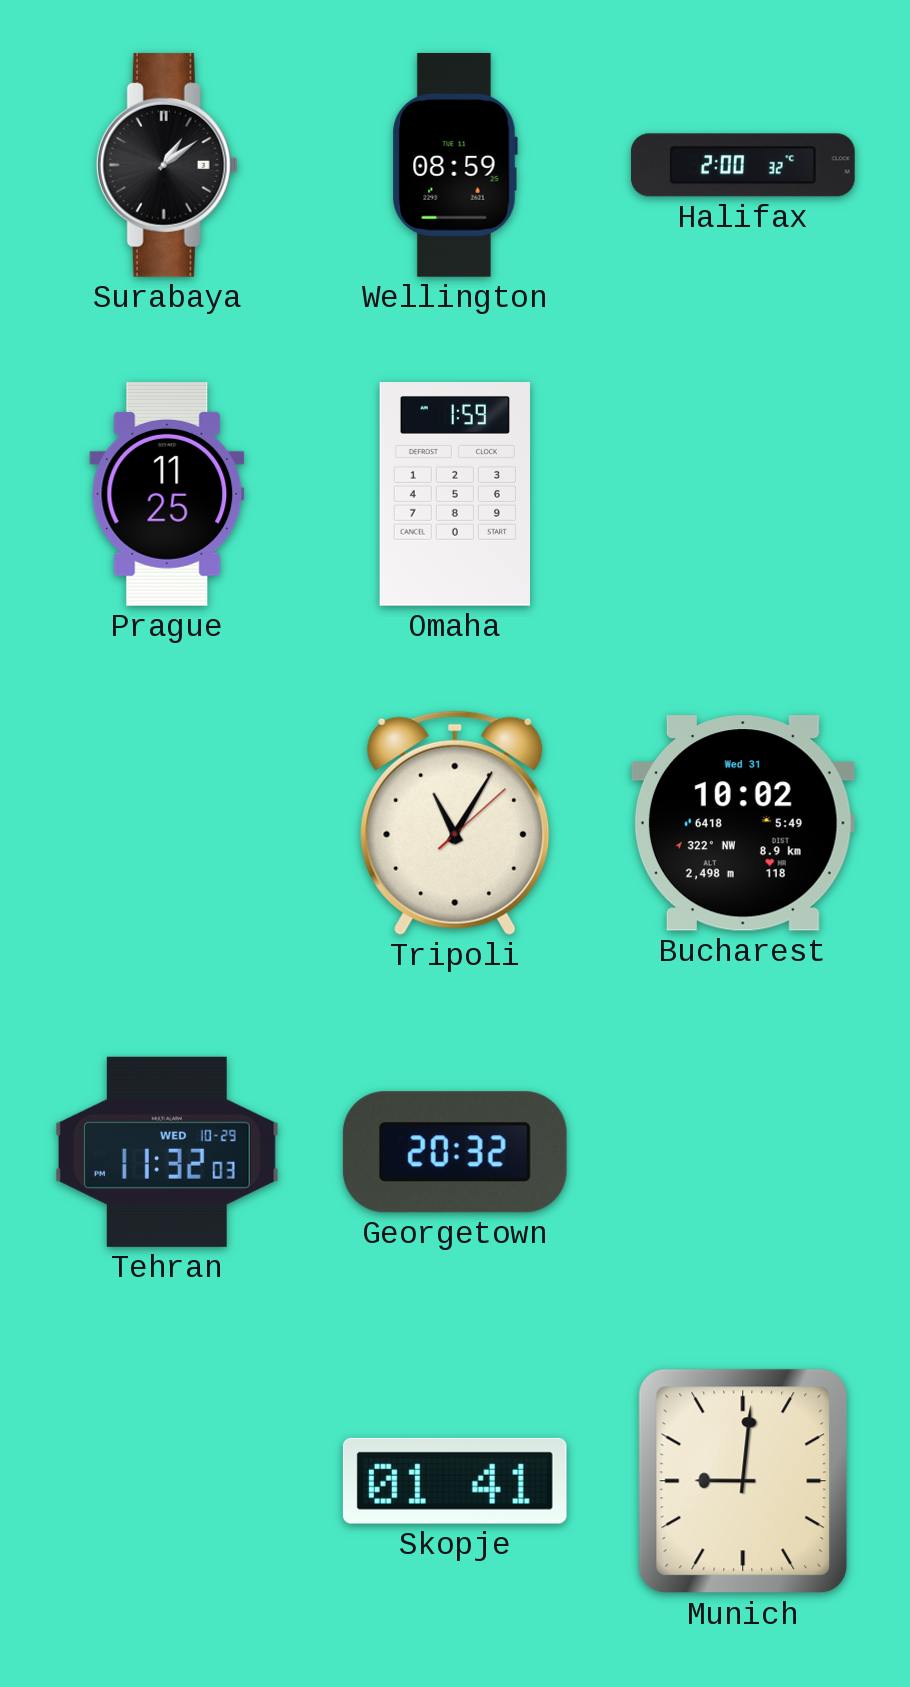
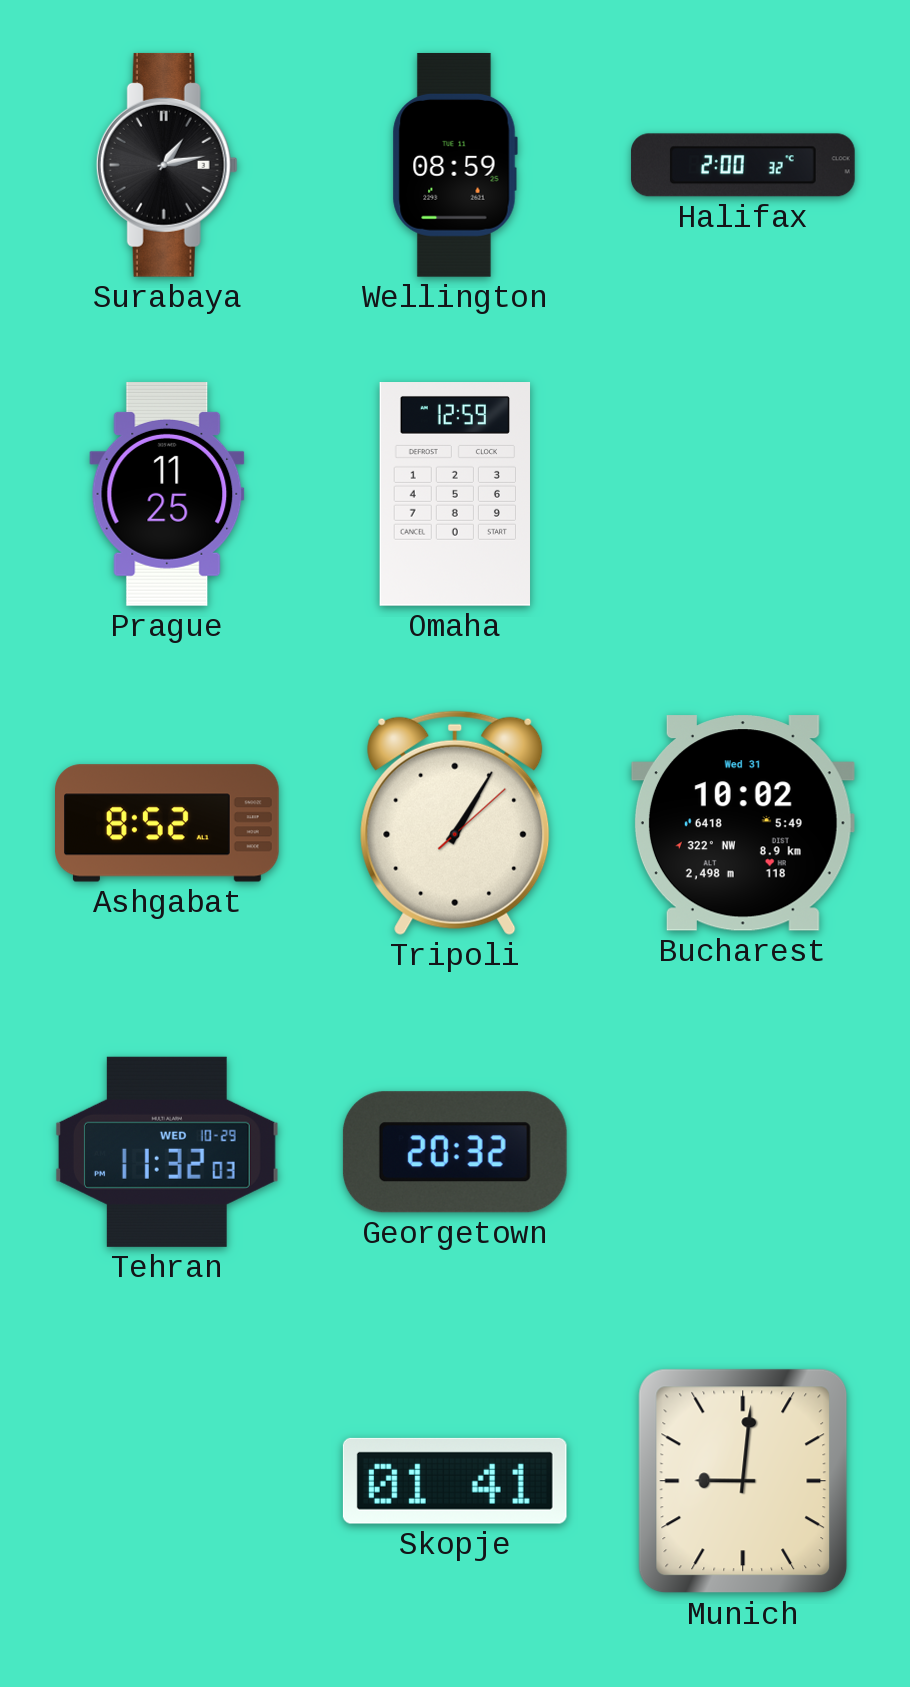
Surabaya: 1:09 -> 1:13
Omaha: 1:59 -> 12:59
Ashgabat: none -> 8:52
Tripoli: 11:05 -> 1:05
